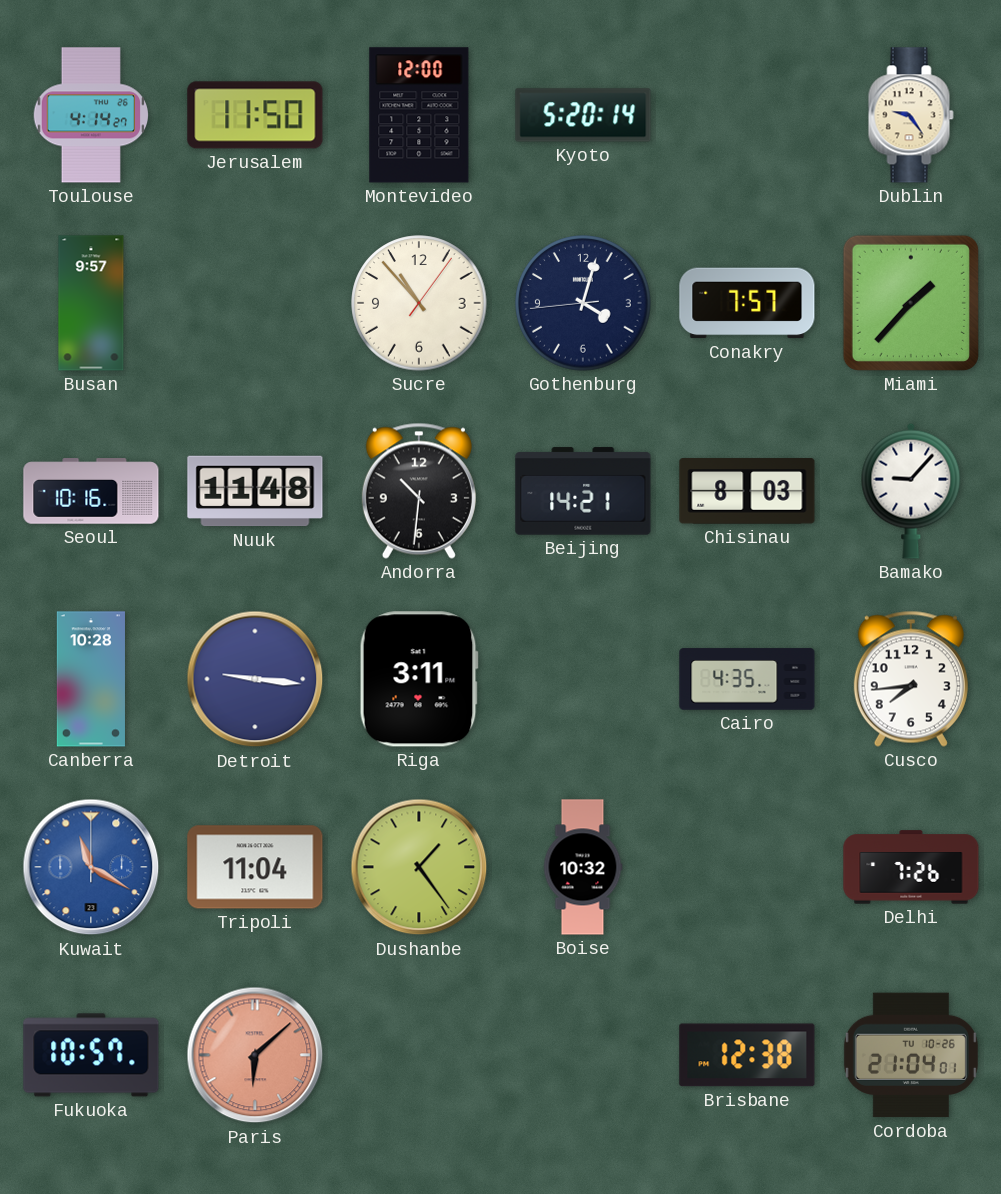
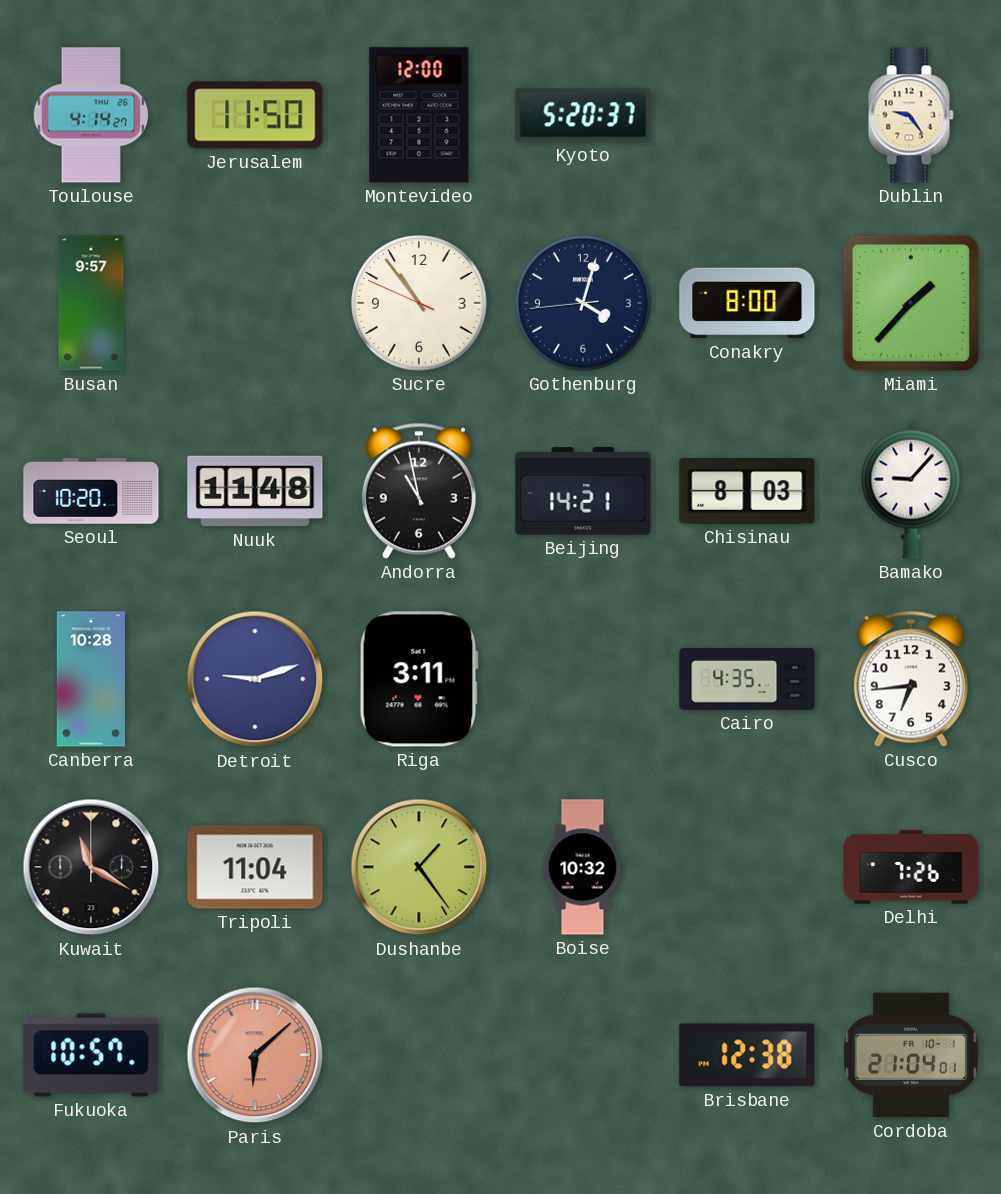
Kyoto: 5:20:14 -> 5:20:37
Sucre: 10:53:06 -> 10:53:49
Conakry: 7:57 -> 8:00
Seoul: 10:16 -> 10:20
Andorra: 10:31 -> 10:58
Detroit: 9:16 -> 9:12
Cusco: 7:44 -> 6:44
Kuwait dial: blue -> black
Cordoba date: TU 10-26 -> FR 10-1
